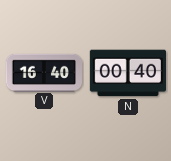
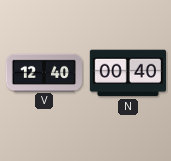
V: 16:40 -> 12:40
